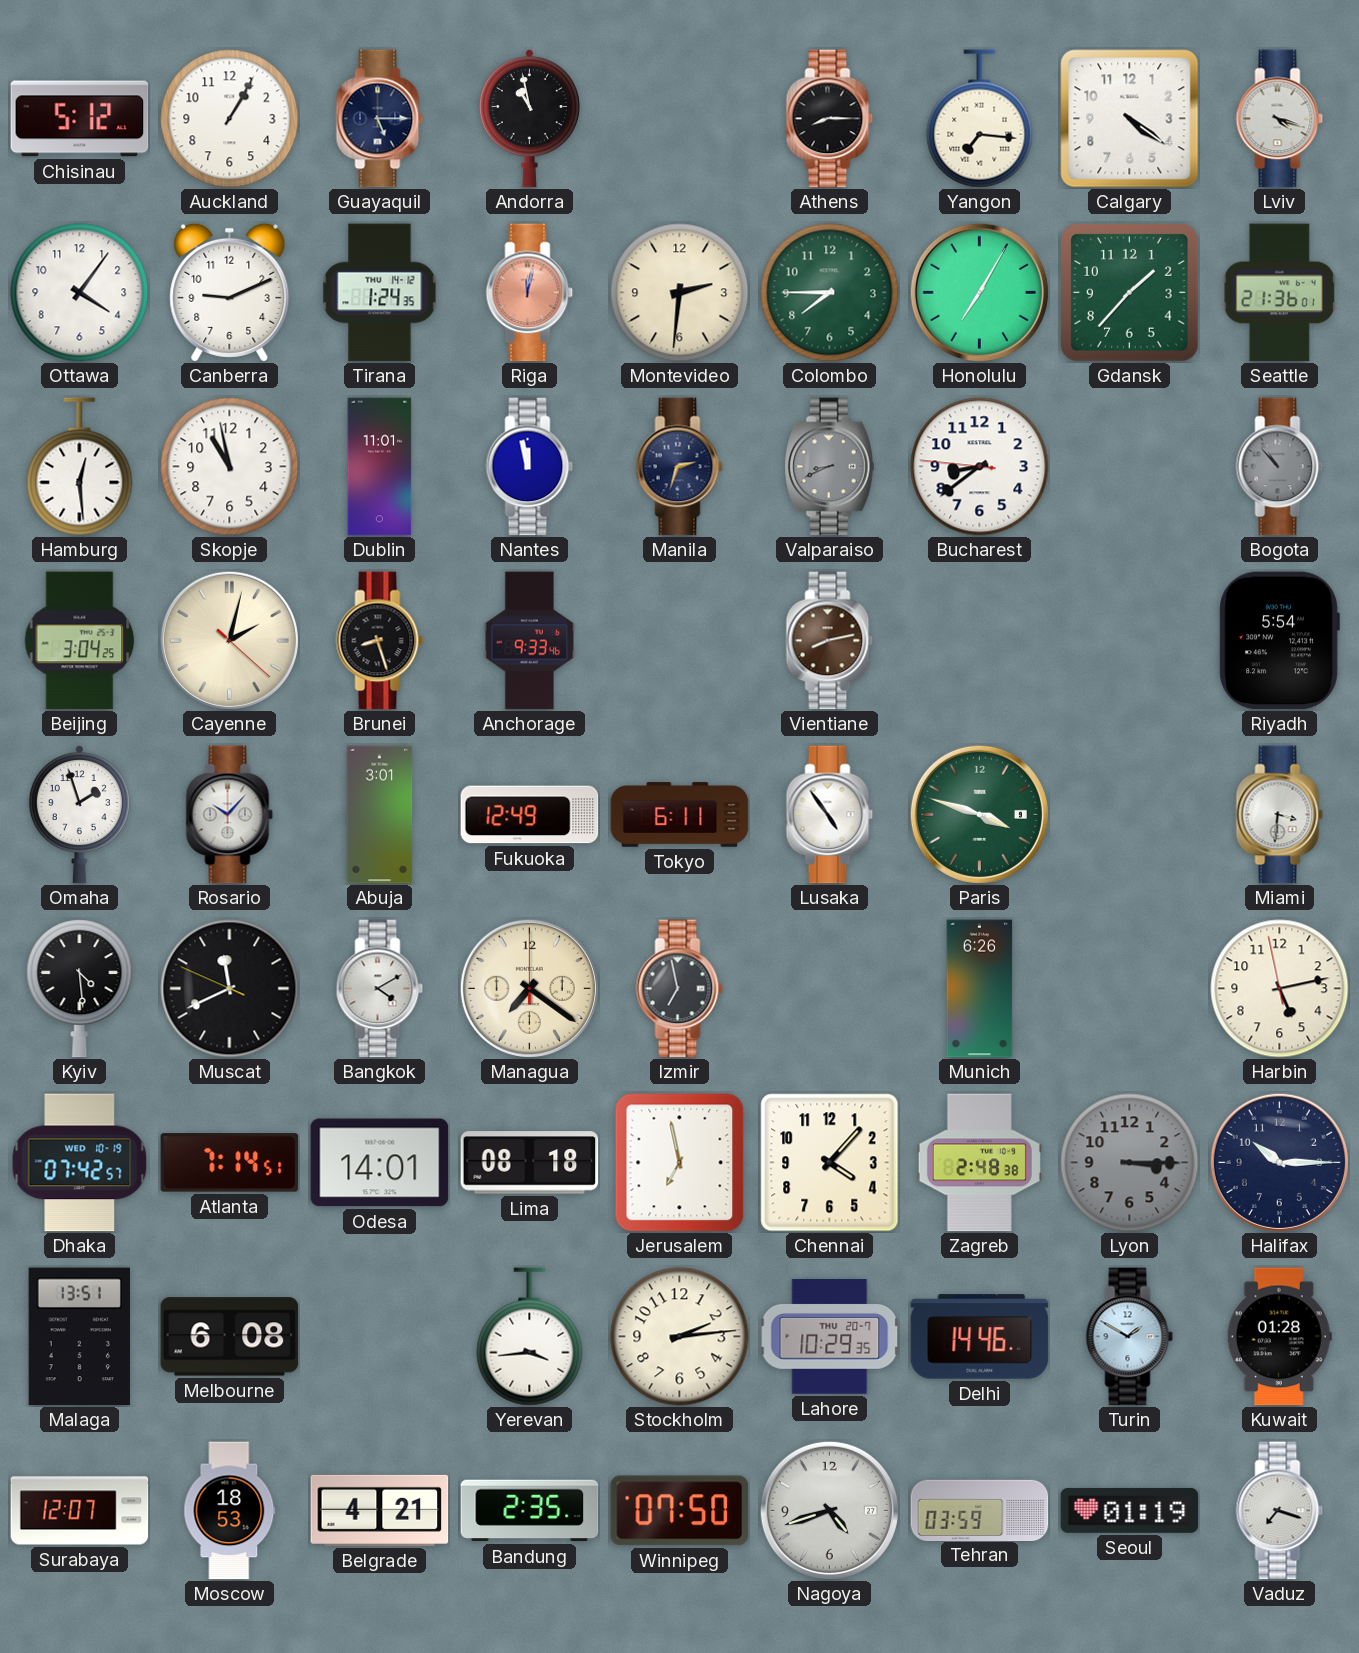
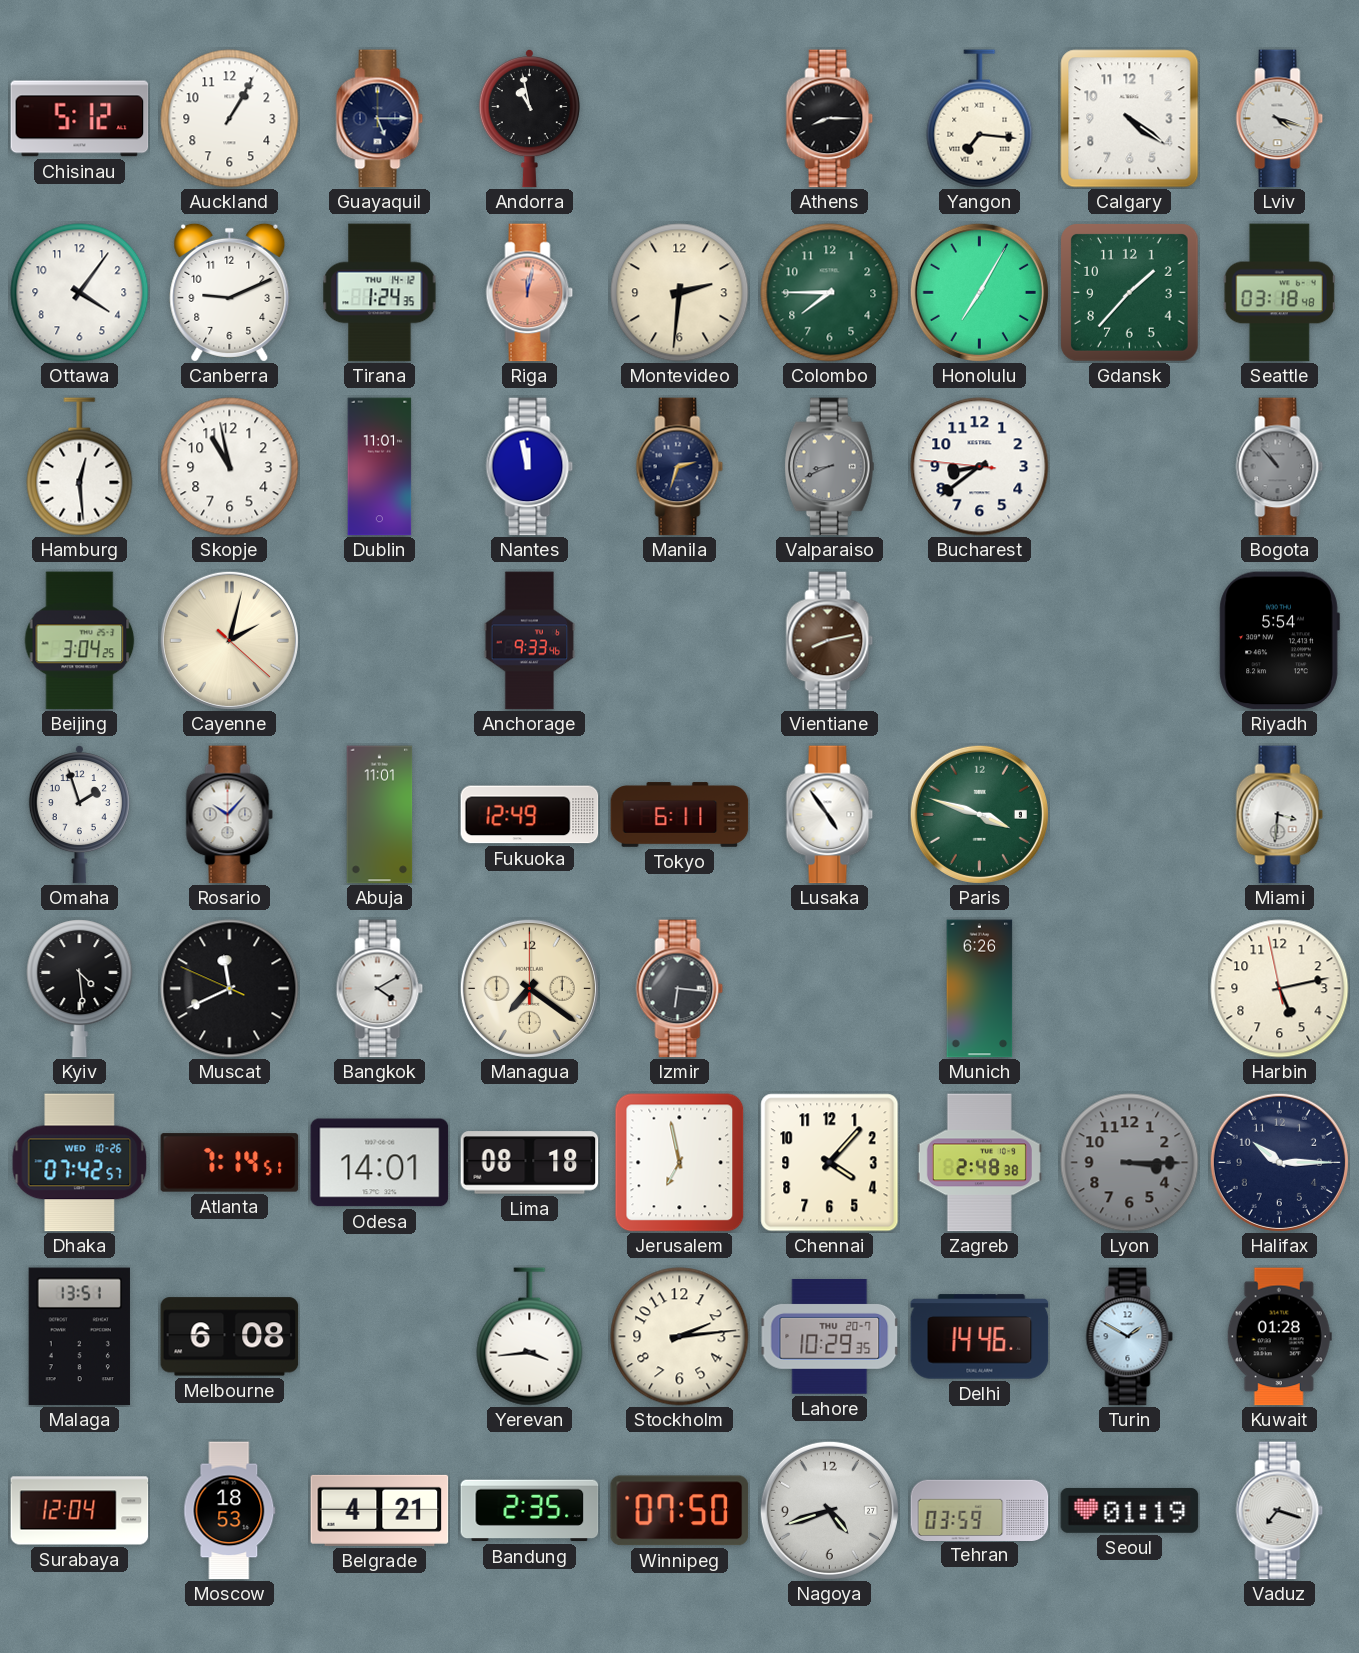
Seattle: 21:36 -> 03:18
Brunei: 8:27 -> none
Abuja: 3:01 -> 11:01
Izmir: 6:58 -> 6:16
Dhaka date: WED 10-19 -> WED 10-26
Surabaya: 12:07 -> 12:04
